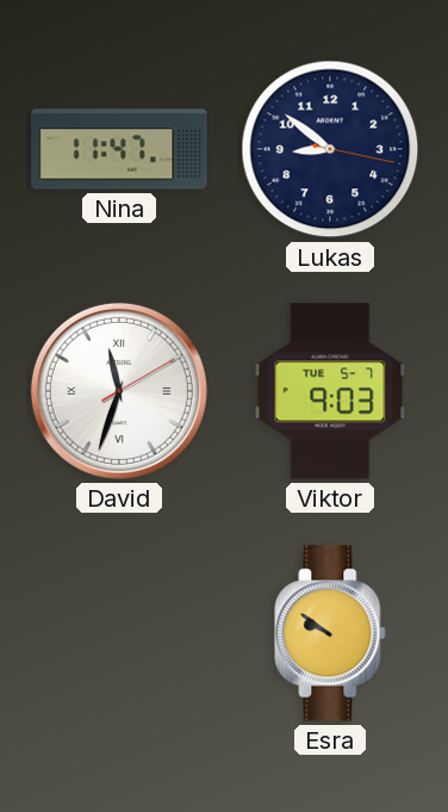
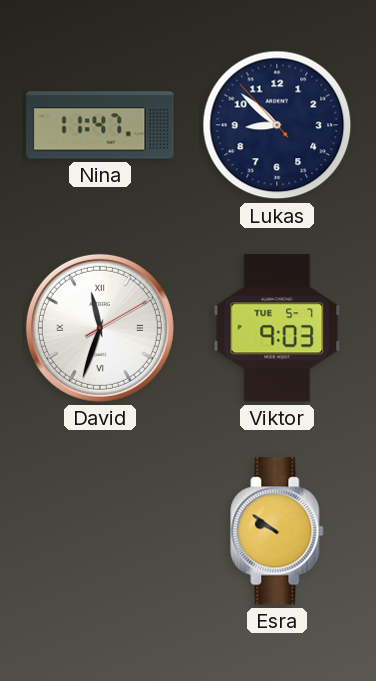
Lukas: 8:51:17 -> 8:51:53
